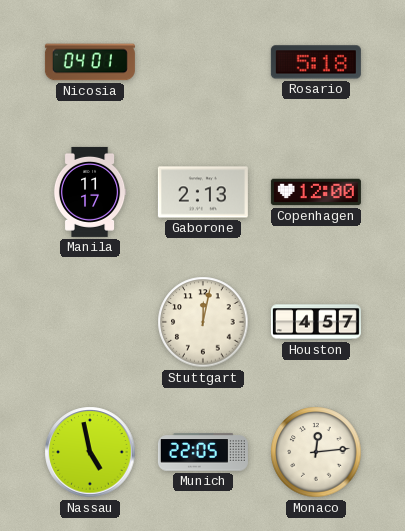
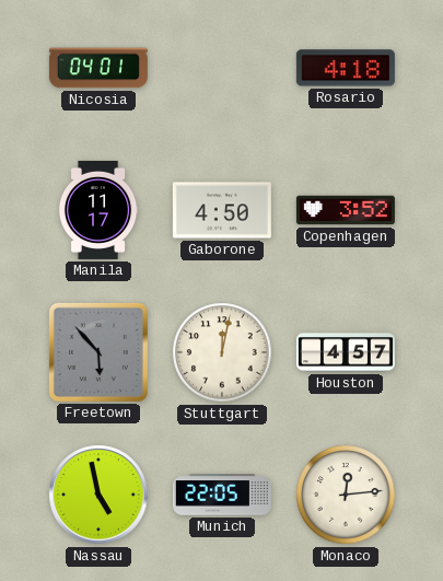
Rosario: 5:18 -> 4:18
Gaborone: 2:13 -> 4:50
Copenhagen: 12:00 -> 3:52
Freetown: none -> 5:53
